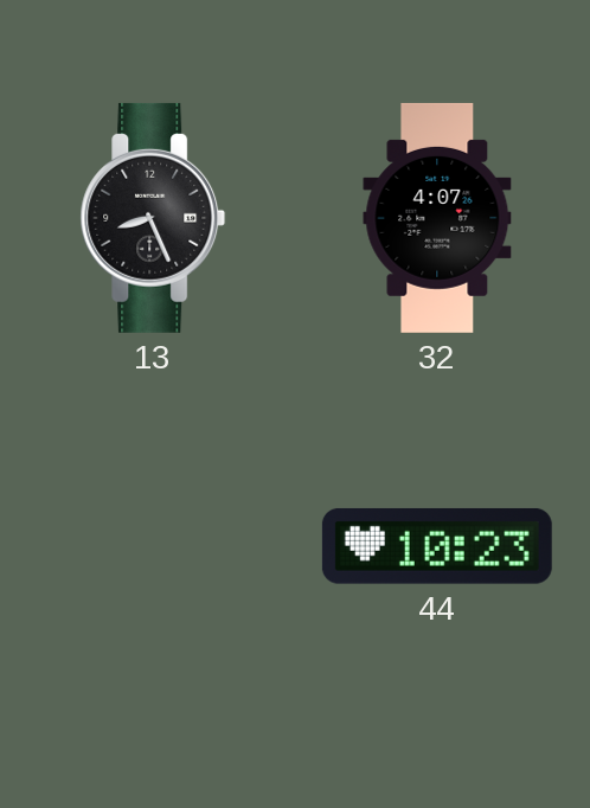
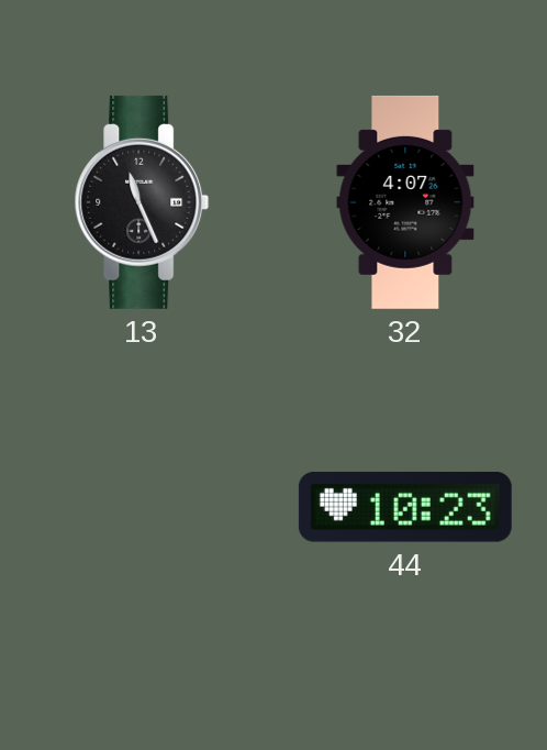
13: 8:26 -> 11:26
